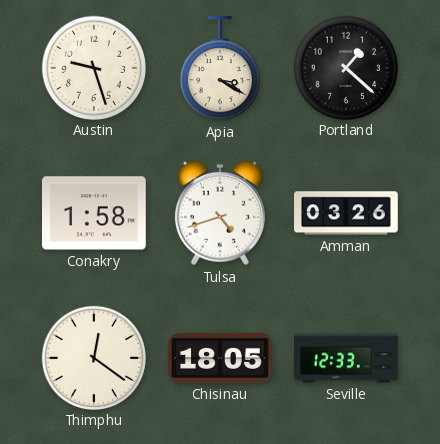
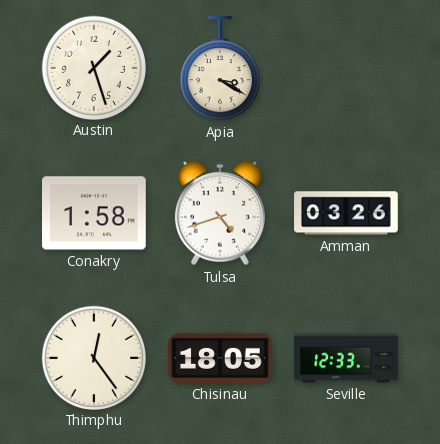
Austin: 9:27 -> 1:27
Portland: 1:22 -> none
Thimphu: 12:21 -> 12:24
